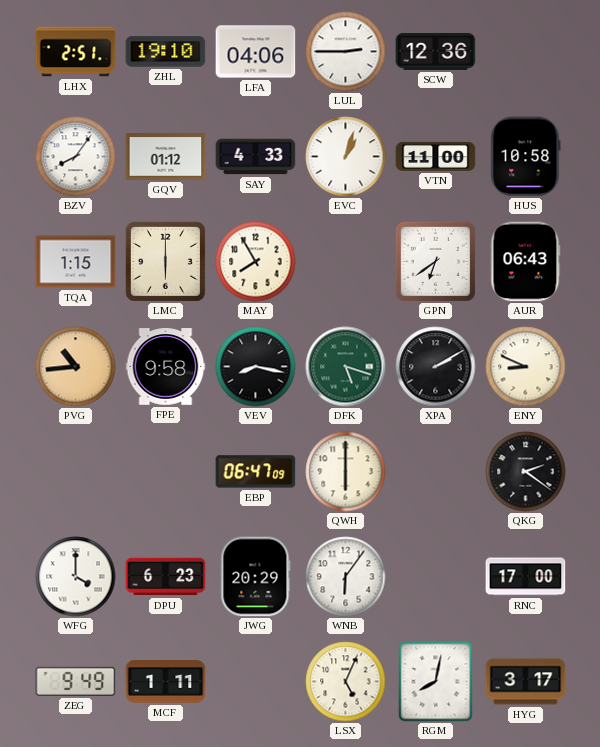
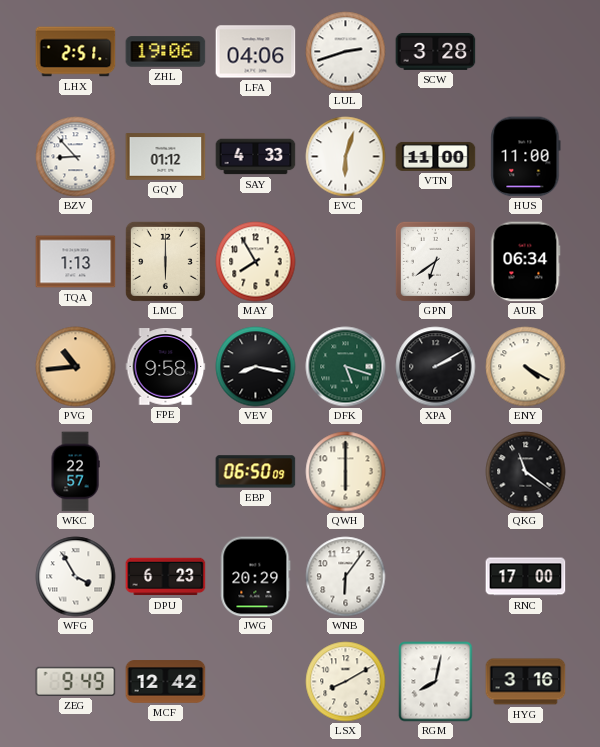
ZHL: 19:10 -> 19:06
LUL: 2:45 -> 2:42
SCW: 12:36 -> 3:28
BZV: 8:06 -> 8:53
EVC: 1:03 -> 6:03
HUS: 10:58 -> 11:00
TQA: 1:15 -> 1:13
AUR: 06:43 -> 06:34
ENY: 8:49 -> 4:20
WKC: none -> 22:57
EBP: 06:47 -> 06:50
QKG: 2:21 -> 11:21
WFG: 4:00 -> 3:55
MCF: 1:11 -> 12:42
LSX: 5:04 -> 8:10
HYG: 3:17 -> 3:16
